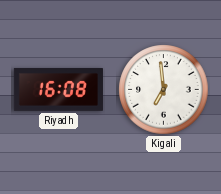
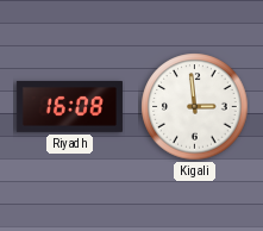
Kigali: 6:59 -> 2:59
